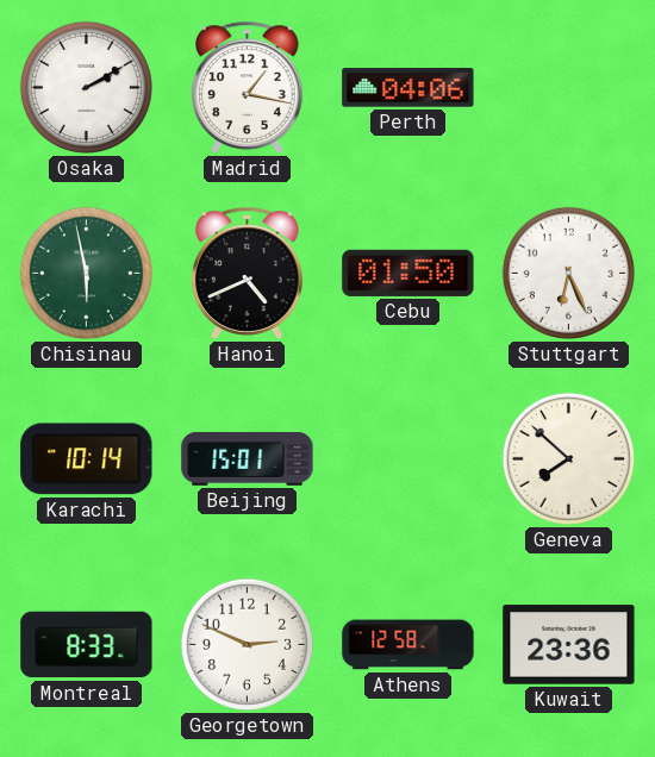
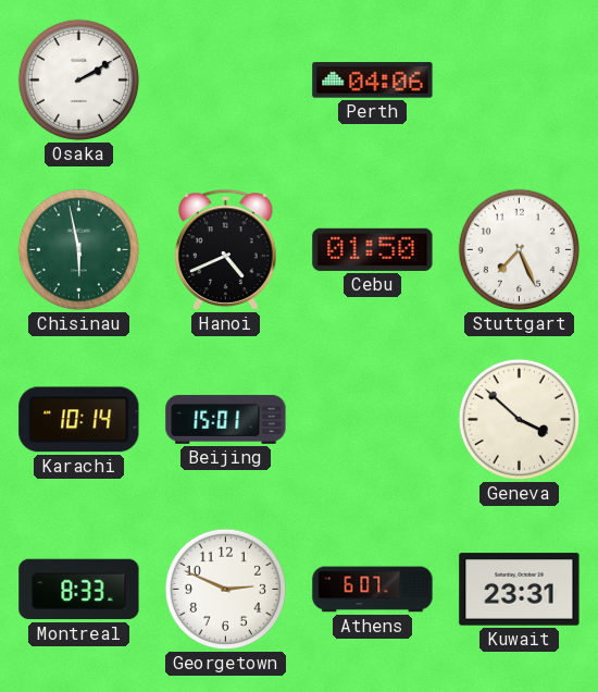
Madrid: 1:17 -> none
Stuttgart: 6:26 -> 7:26
Geneva: 7:52 -> 3:52
Athens: 12:58 -> 6:07
Kuwait: 23:36 -> 23:31
